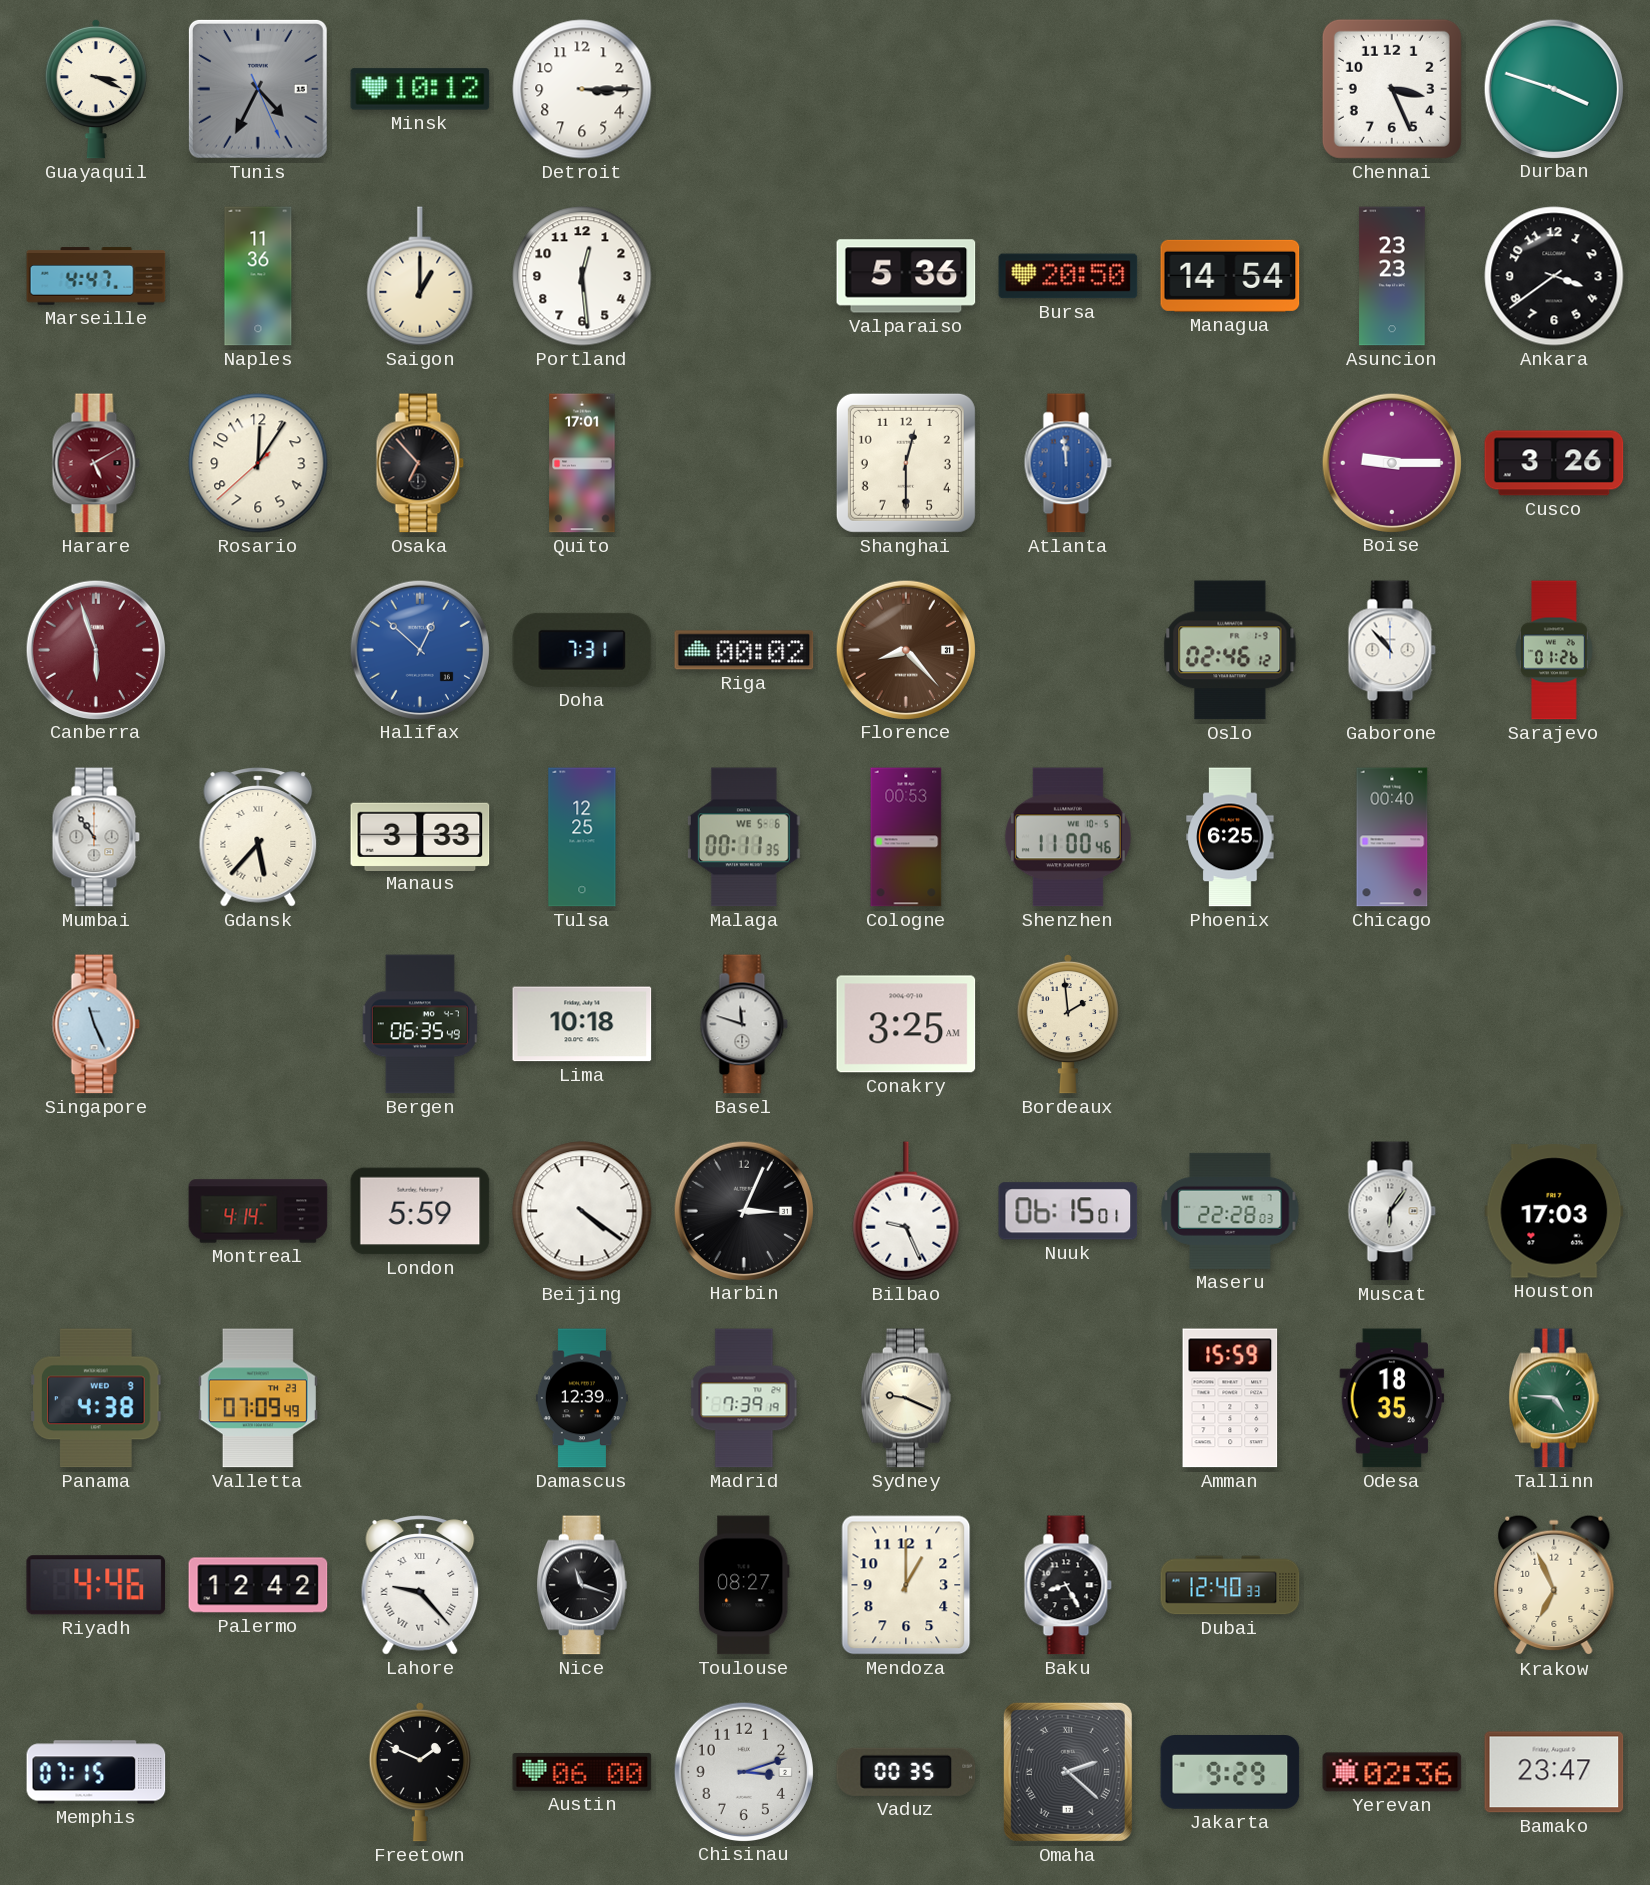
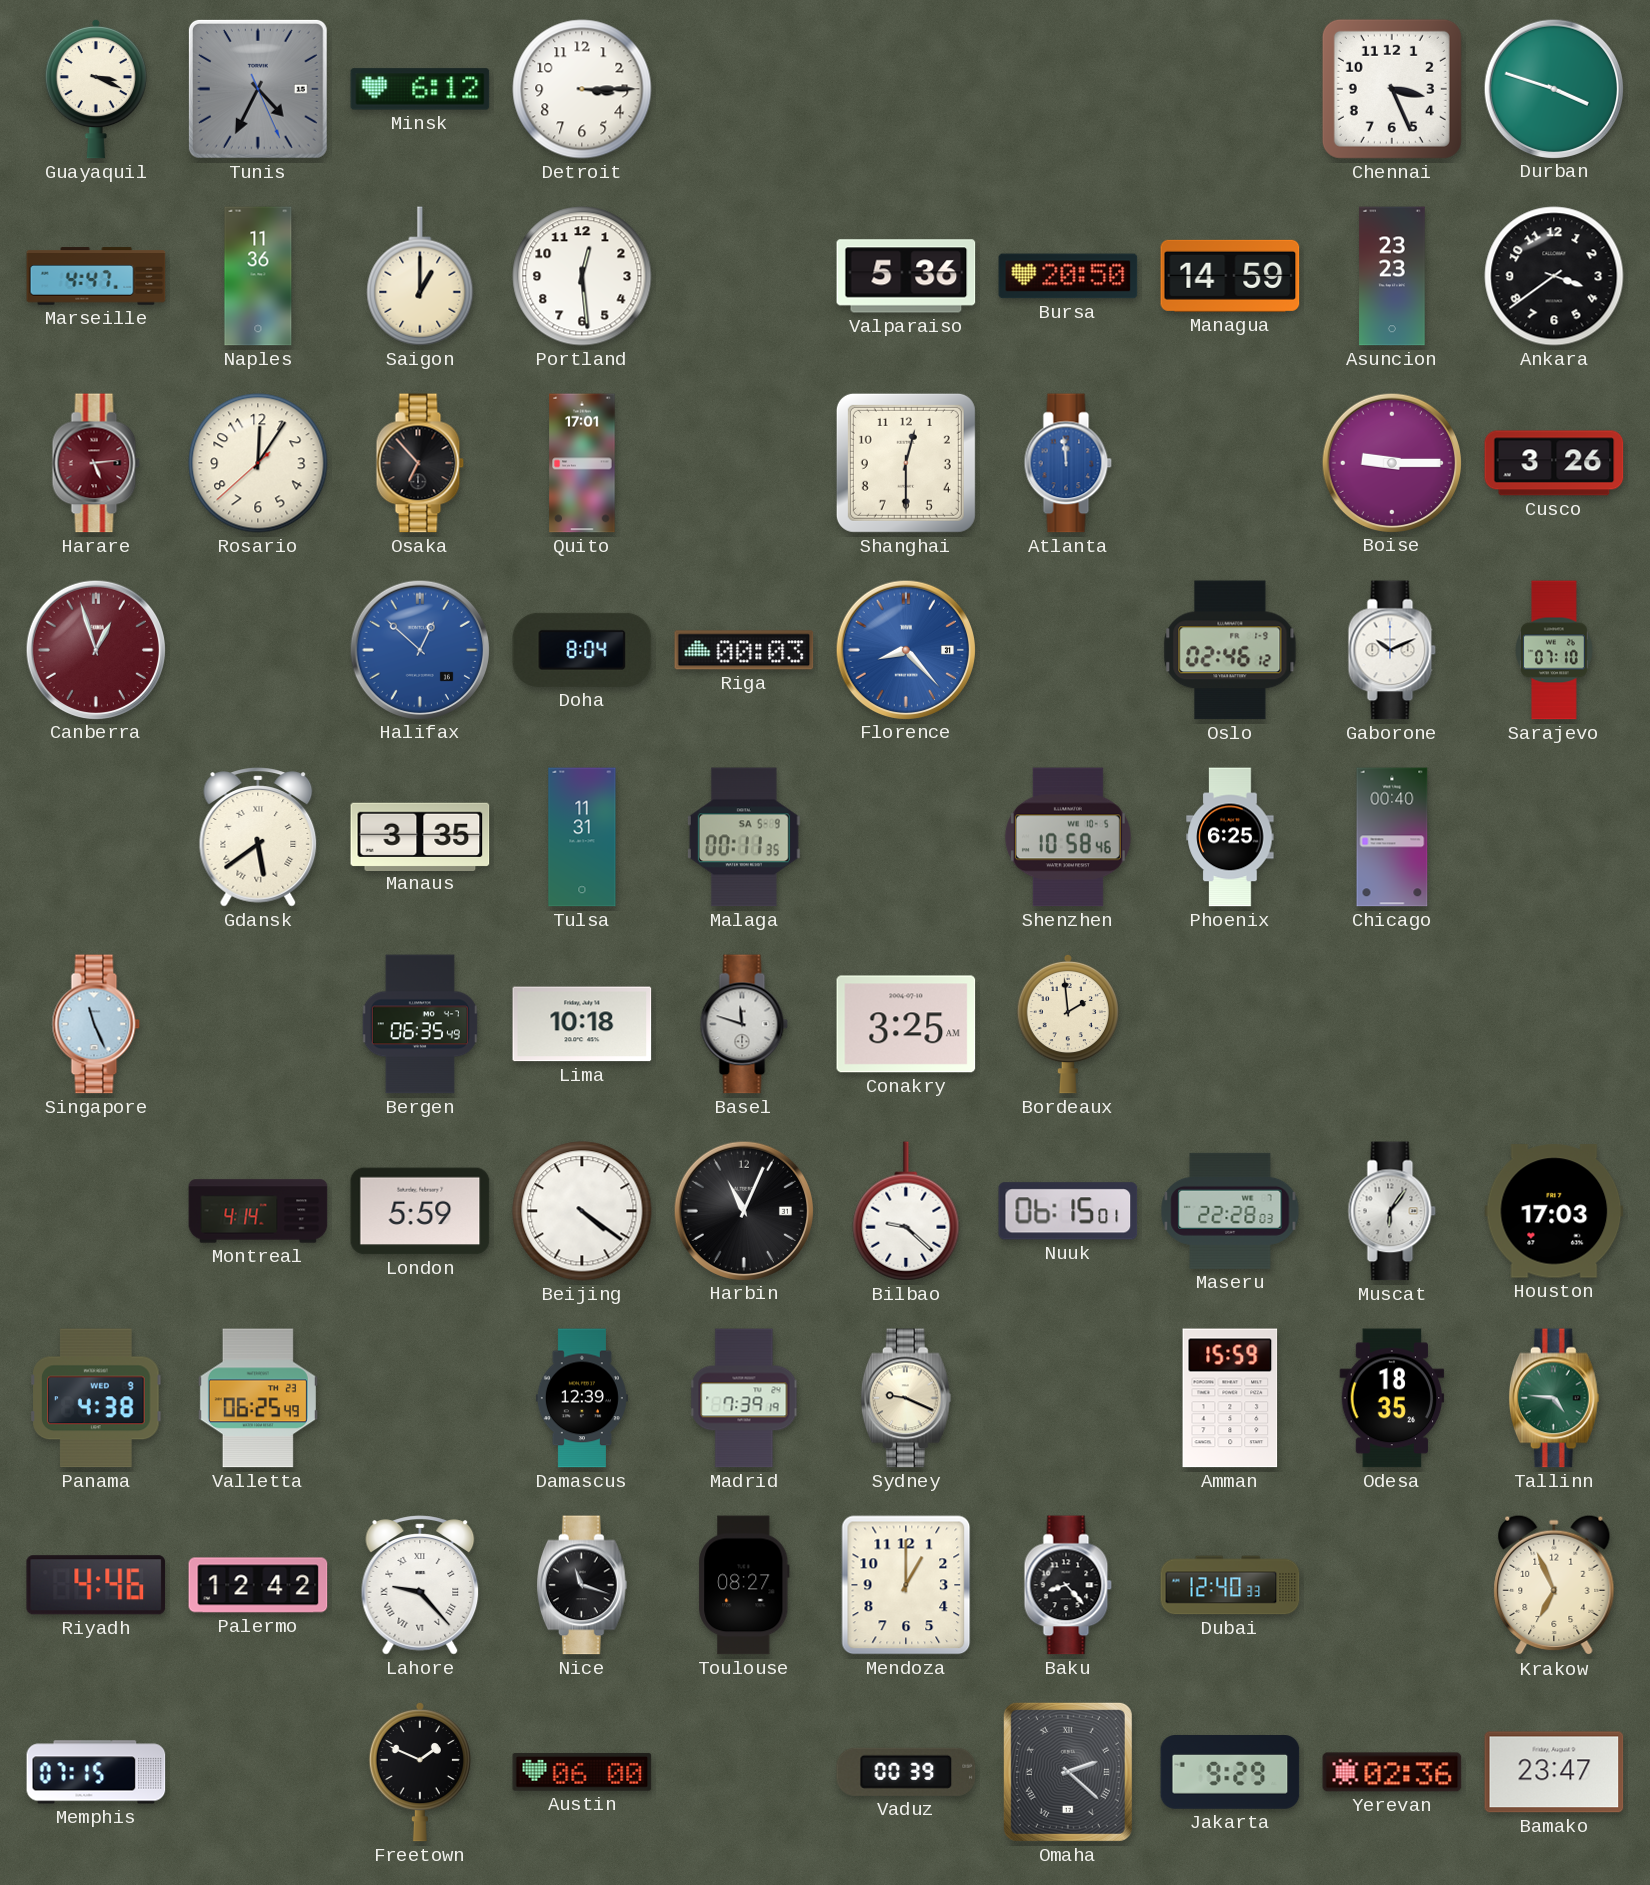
Minsk: 10:12 -> 6:12
Managua: 14:54 -> 14:59
Harare: 5:10 -> 5:14
Canberra: 5:57 -> 12:57
Doha: 7:31 -> 8:04
Riga: 00:02 -> 00:03
Florence dial: brown -> blue
Gaborone: 10:53 -> 10:11
Sarajevo: 01:26 -> 07:10
Mumbai: 10:54 -> none
Gdansk: 5:37 -> 5:39
Manaus: 3:33 -> 3:35
Tulsa: 12:25 -> 11:31
Malaga date: WE 5-6 -> SA 5-9
Cologne: 00:53 -> none
Shenzhen: 11:00 -> 10:58
Harbin: 3:04 -> 11:04
Bilbao: 9:26 -> 9:22
Valletta: 07:09 -> 06:25
Baku: 8:25 -> 8:23
Chisinau: 3:12 -> none
Vaduz: 00:35 -> 00:39
